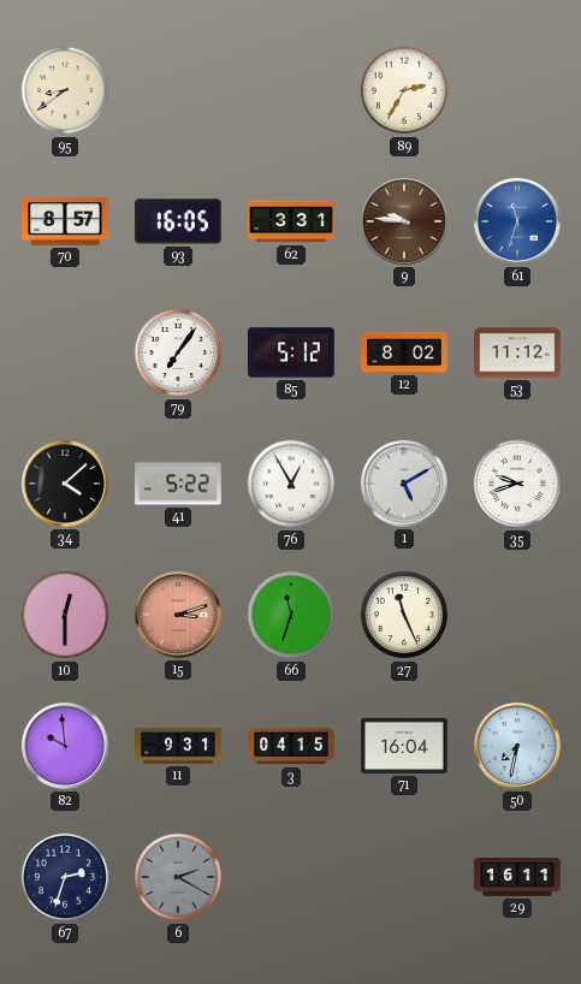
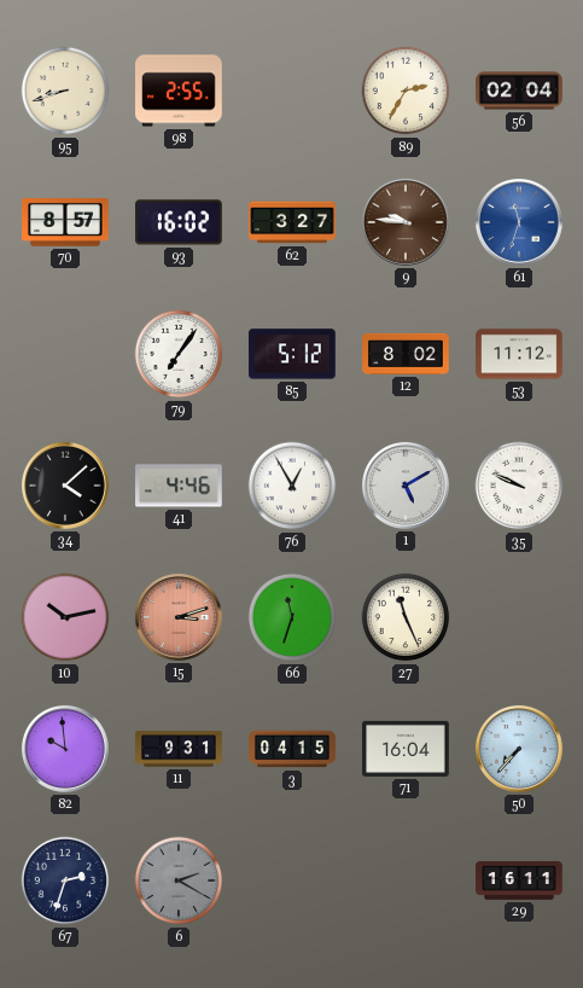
95: 8:39 -> 8:42
98: none -> 2:55
56: none -> 02:04
93: 16:05 -> 16:02
62: 3:31 -> 3:27
41: 5:22 -> 4:46
35: 9:42 -> 9:49
10: 12:30 -> 10:13
50: 7:32 -> 7:37
